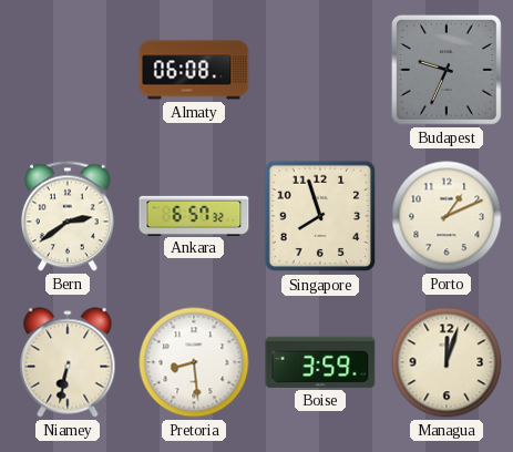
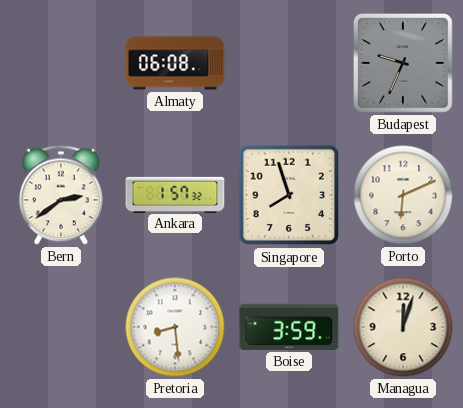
Ankara: 6:57 -> 1:57
Porto: 1:11 -> 6:11
Niamey: 6:32 -> none
